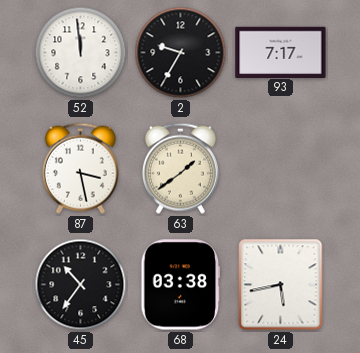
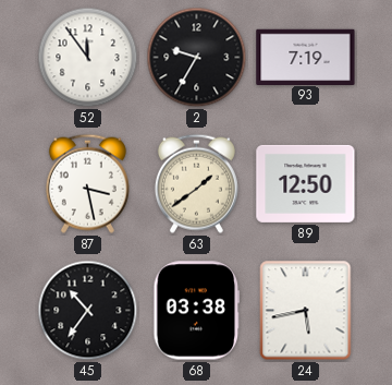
52: 11:59 -> 11:54
93: 7:17 -> 7:19
89: none -> 12:50
